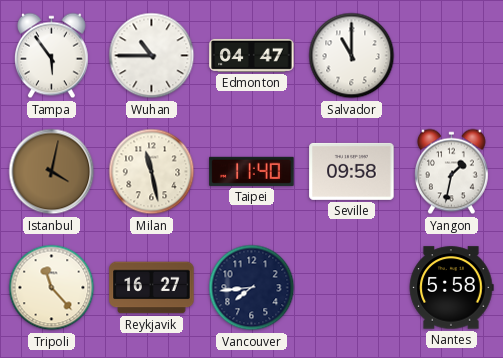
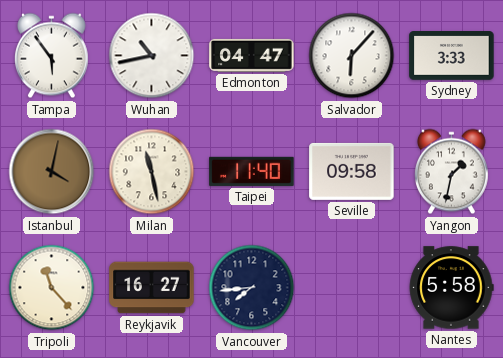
Wuhan: 10:45 -> 10:43
Salvador: 11:00 -> 6:07
Sydney: none -> 3:33
